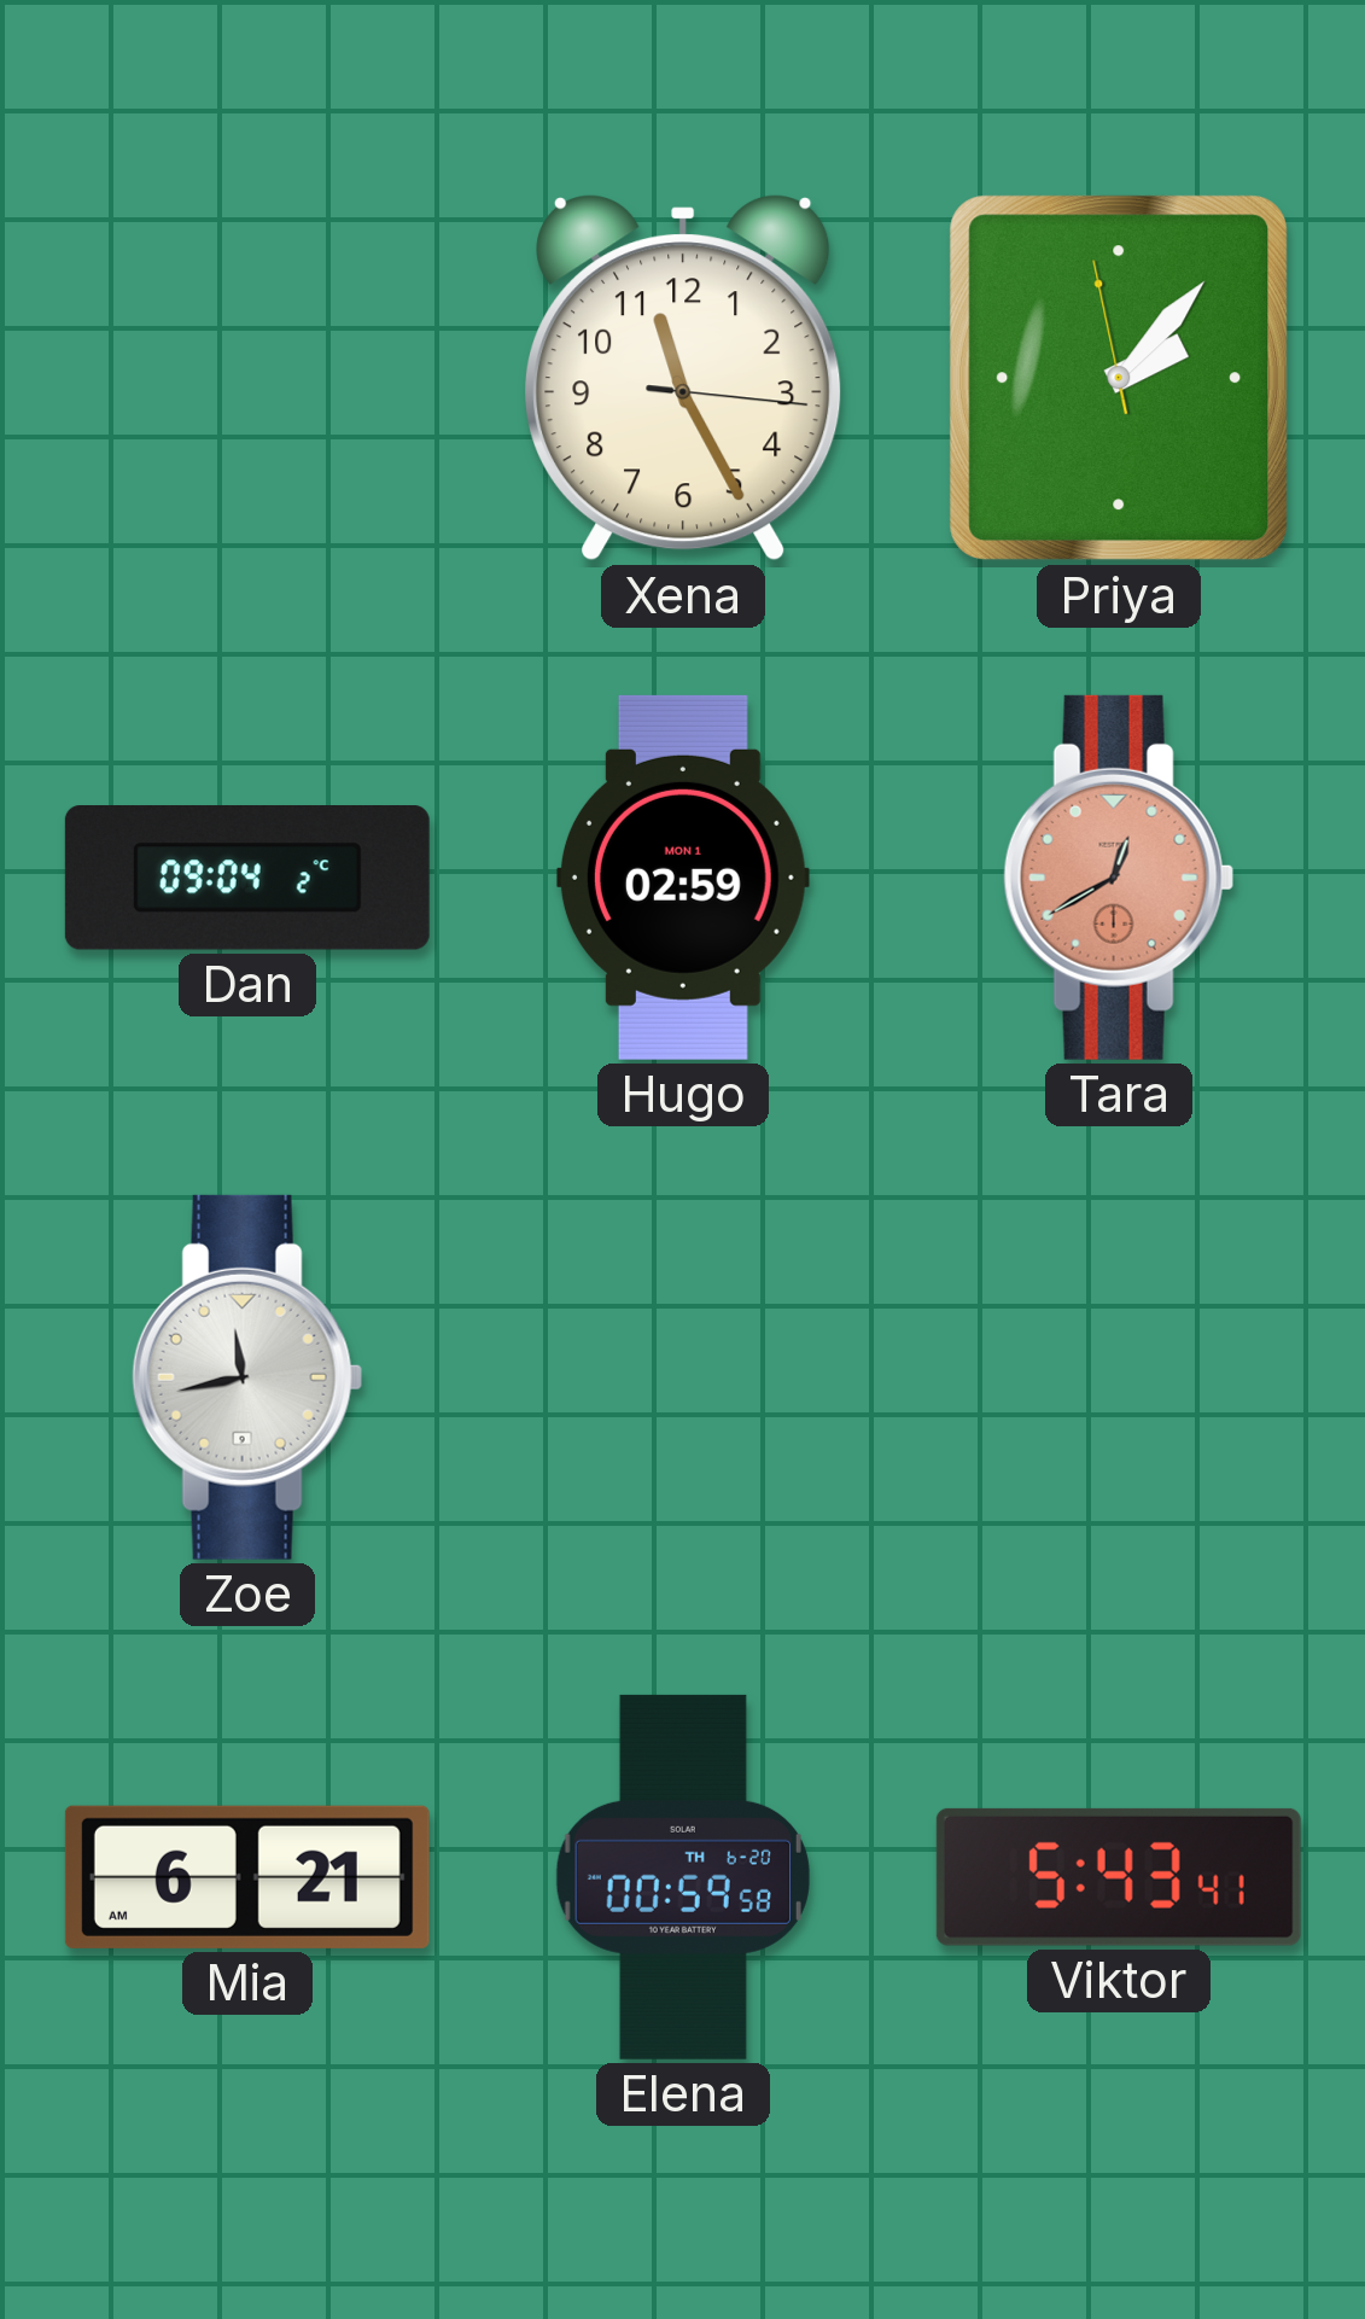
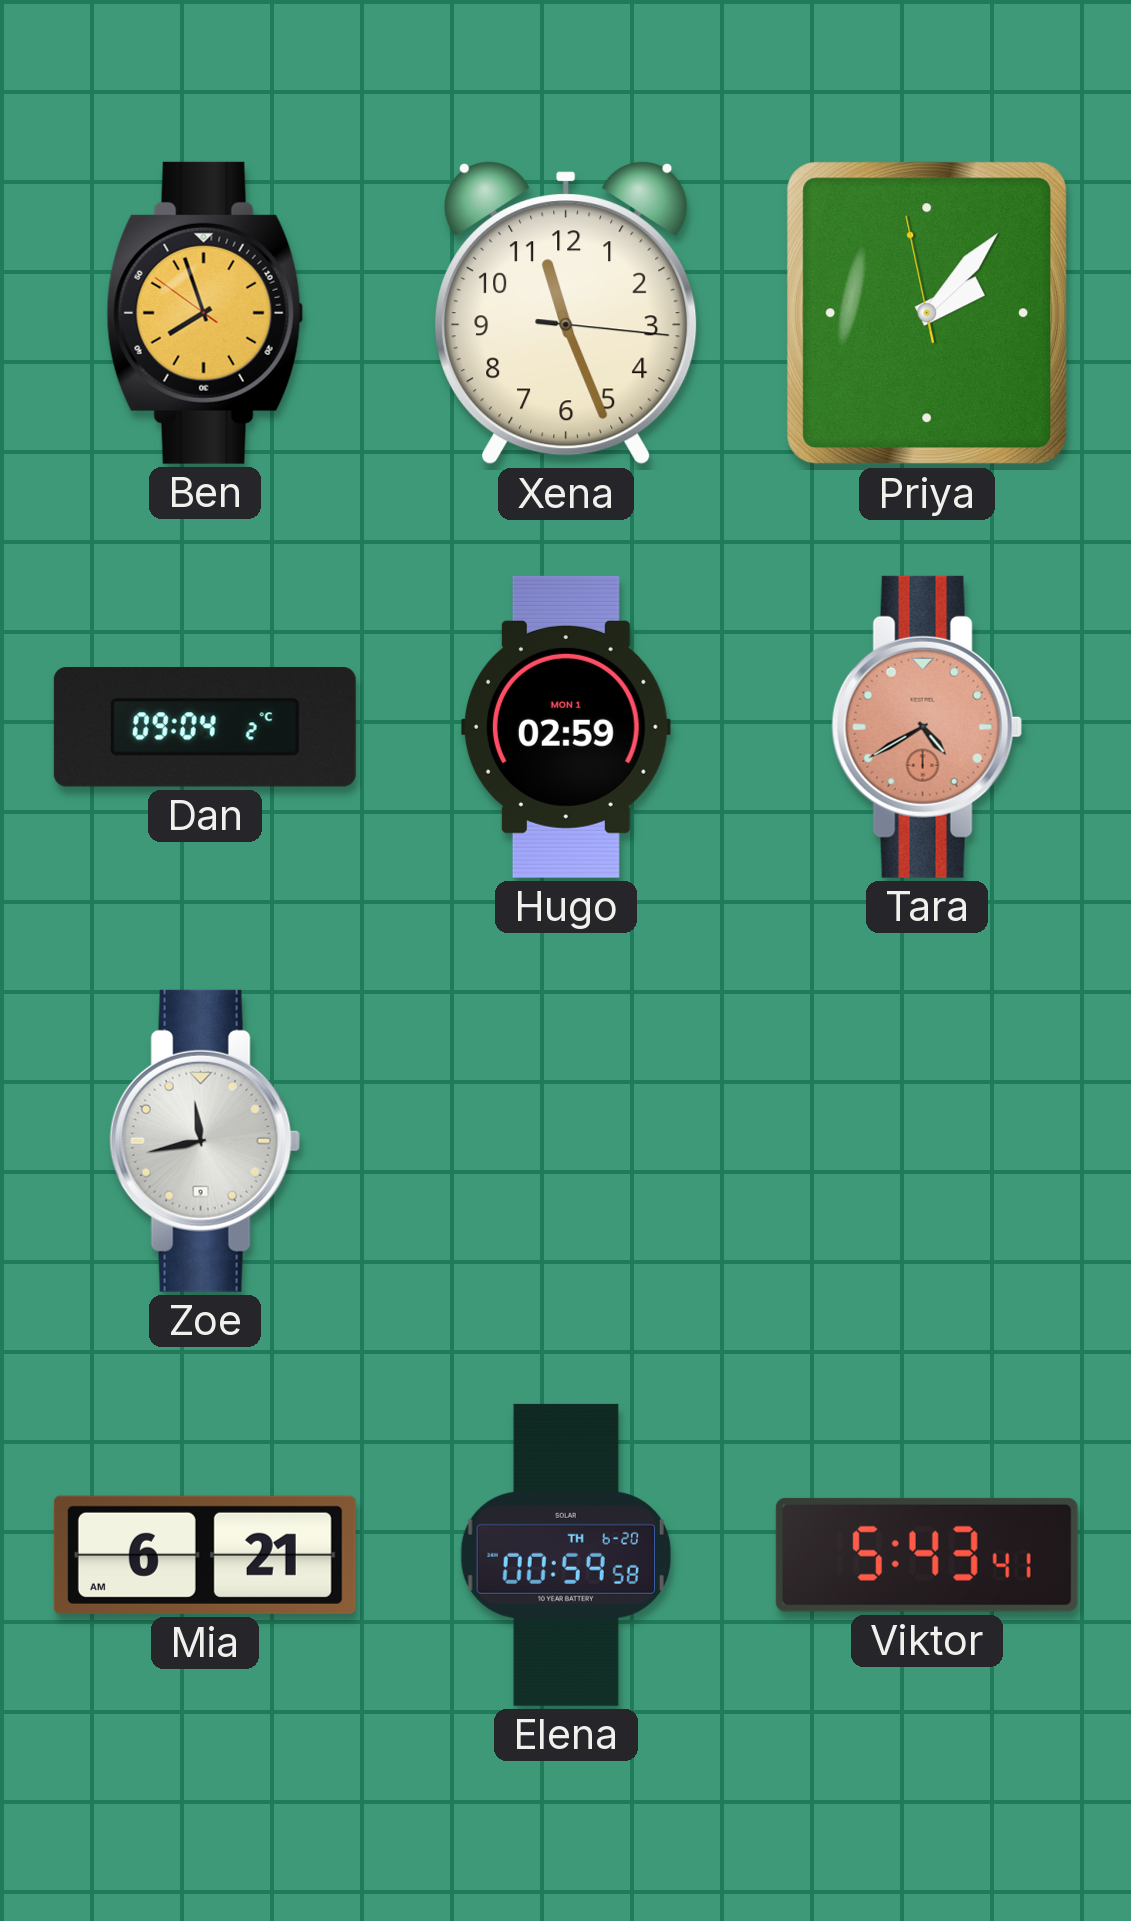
Ben: none -> 7:56
Xena: 11:25 -> 11:26
Tara: 12:40 -> 4:40
